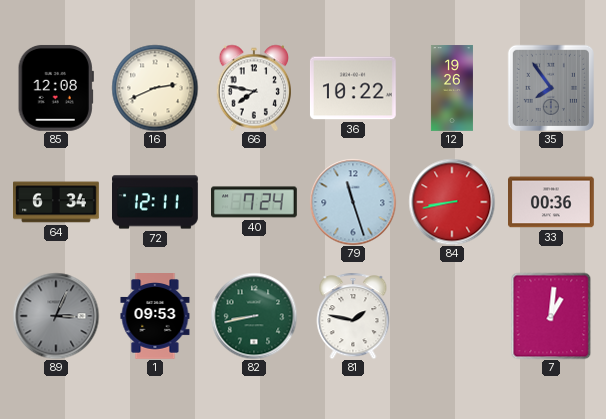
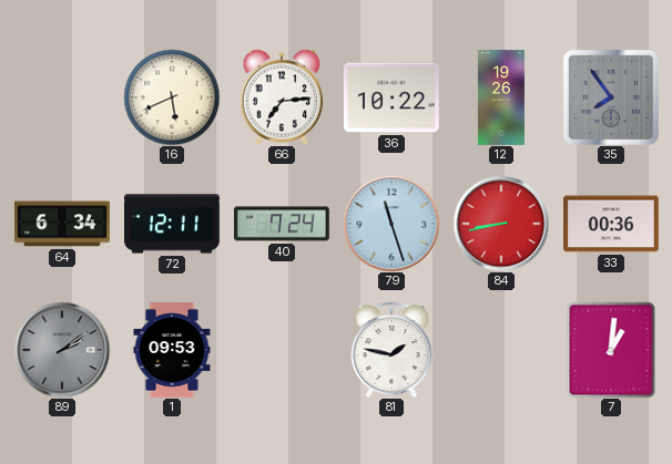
85: 12:08 -> none
16: 2:41 -> 5:41
66: 7:47 -> 7:14
89: 3:04 -> 2:09
82: 8:43 -> none
